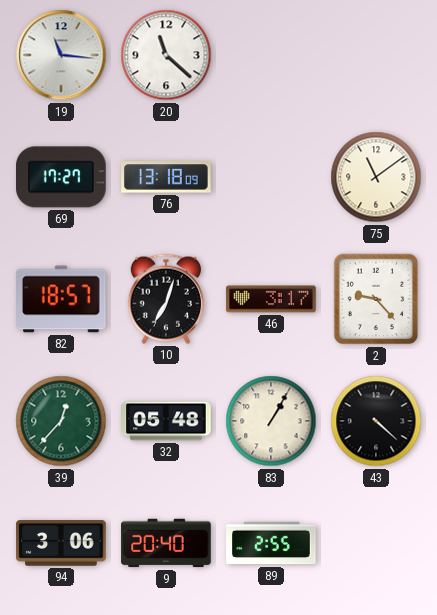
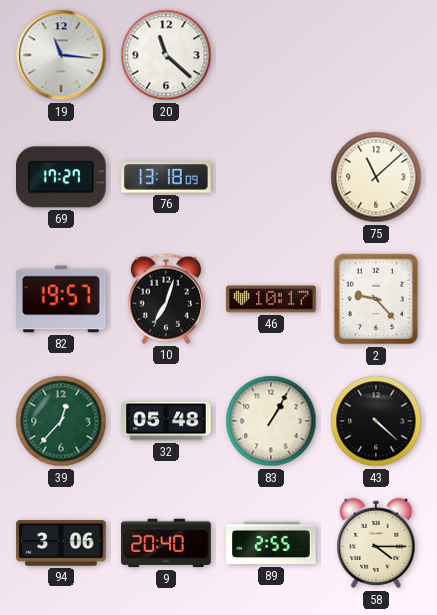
75: 11:09 -> 11:08
82: 18:57 -> 19:57
46: 3:17 -> 10:17
58: none -> 4:15
